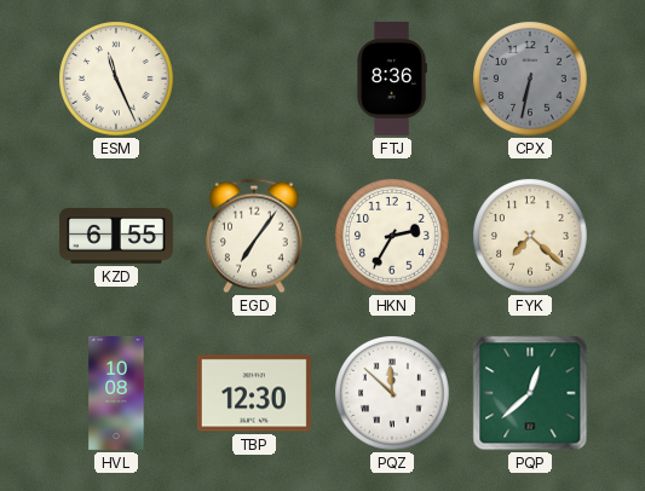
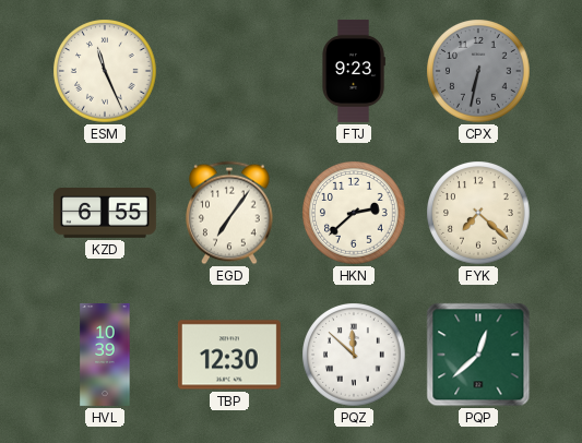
FTJ: 8:36 -> 9:23
HKN: 2:35 -> 2:38
HVL: 10:08 -> 10:39
